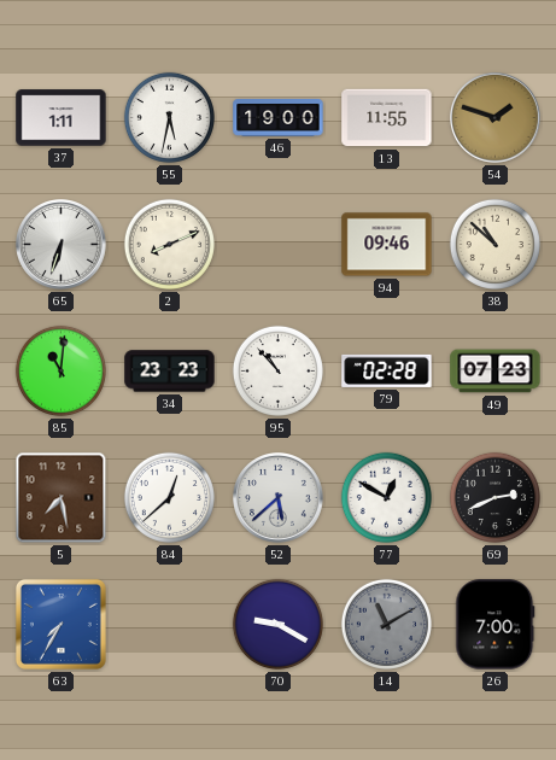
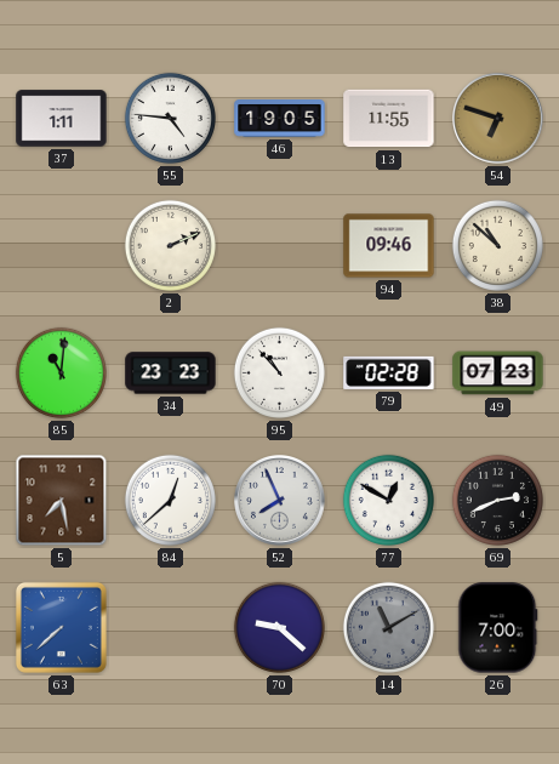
55: 5:32 -> 4:46
46: 19:00 -> 19:05
54: 1:48 -> 6:48
65: 6:33 -> none
2: 8:11 -> 2:11
52: 5:38 -> 7:56
63: 7:35 -> 7:38
70: 9:20 -> 9:22
